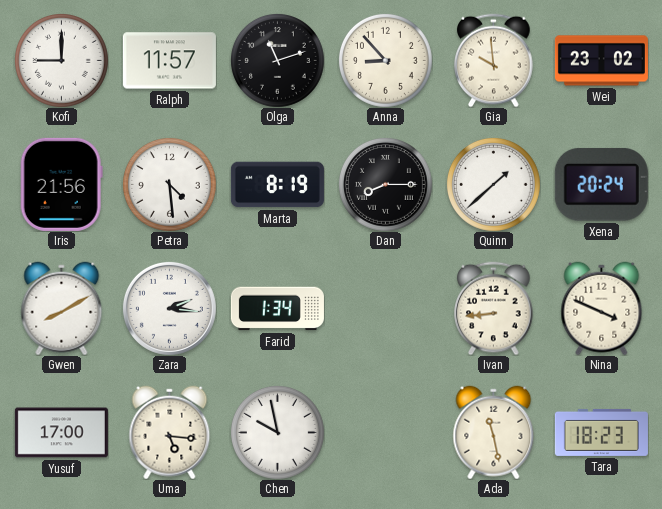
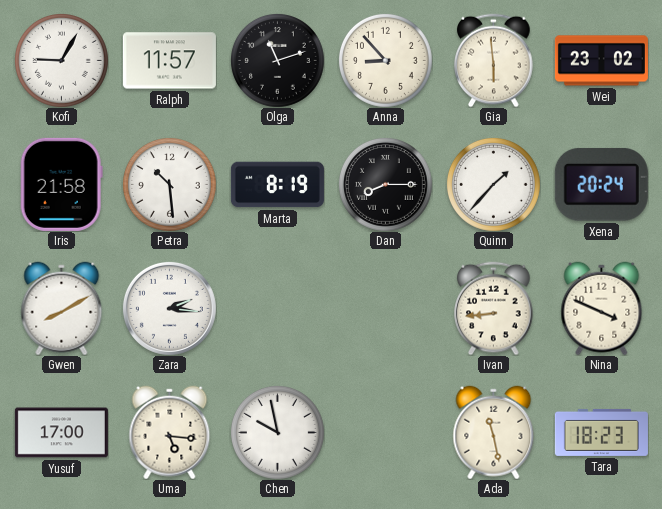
Kofi: 9:00 -> 9:05
Gia: 9:59 -> 5:59
Iris: 21:56 -> 21:58
Petra: 4:29 -> 10:29
Quinn: 1:38 -> 1:37
Farid: 1:34 -> none
